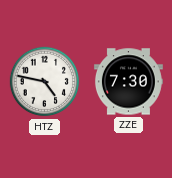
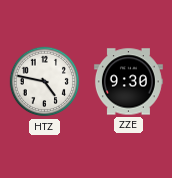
ZZE: 7:30 -> 9:30
